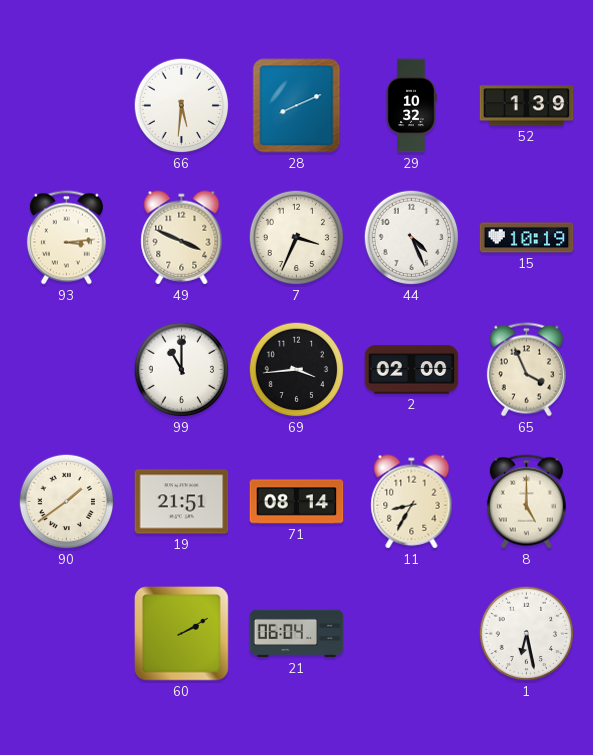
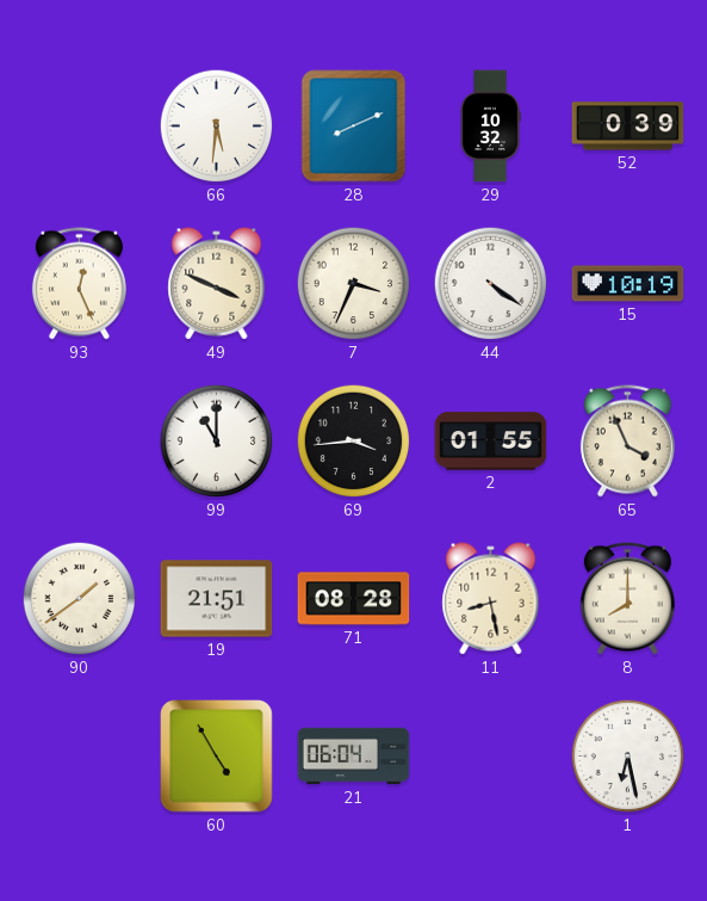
52: 1:39 -> 0:39
93: 3:14 -> 12:26
44: 4:26 -> 4:21
2: 02:00 -> 01:55
71: 08:14 -> 08:28
11: 8:35 -> 8:28
8: 5:00 -> 8:00
60: 2:10 -> 4:55
